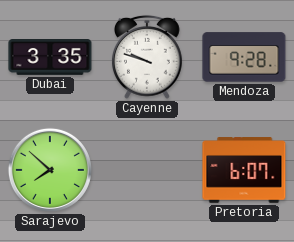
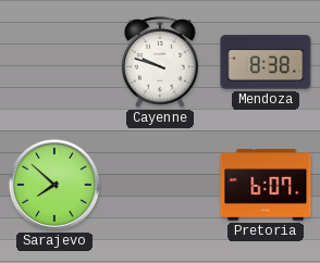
Dubai: 3:35 -> none
Mendoza: 9:28 -> 8:38
